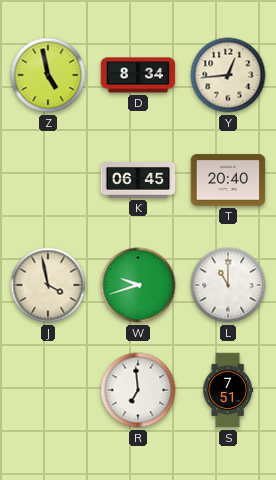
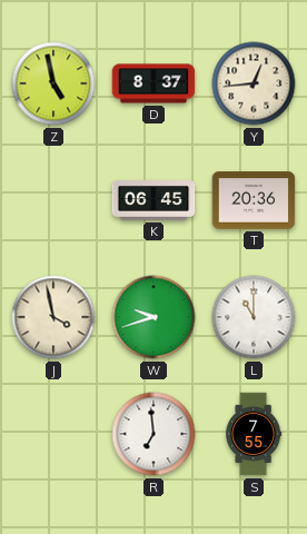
D: 8:34 -> 8:37
T: 20:40 -> 20:36
S: 7:51 -> 7:55
